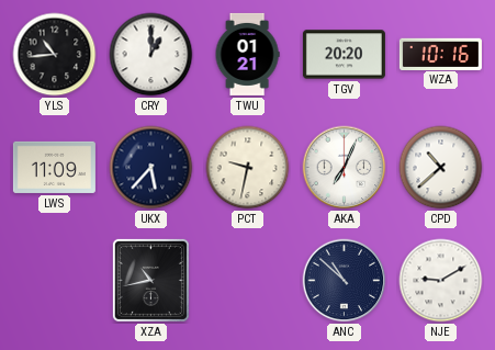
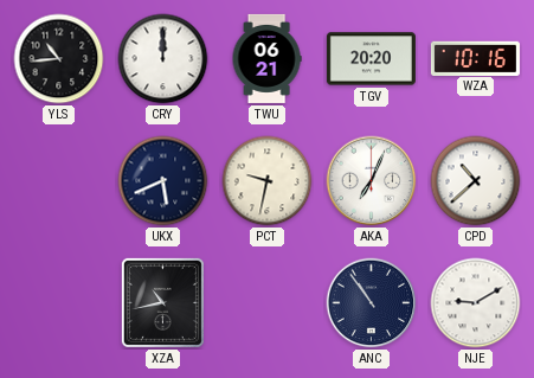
CRY: 1:00 -> 12:00
TWU: 01:21 -> 06:21
LWS: 11:09 -> none
UKX: 5:37 -> 5:41
ANC: 10:52 -> 10:54
